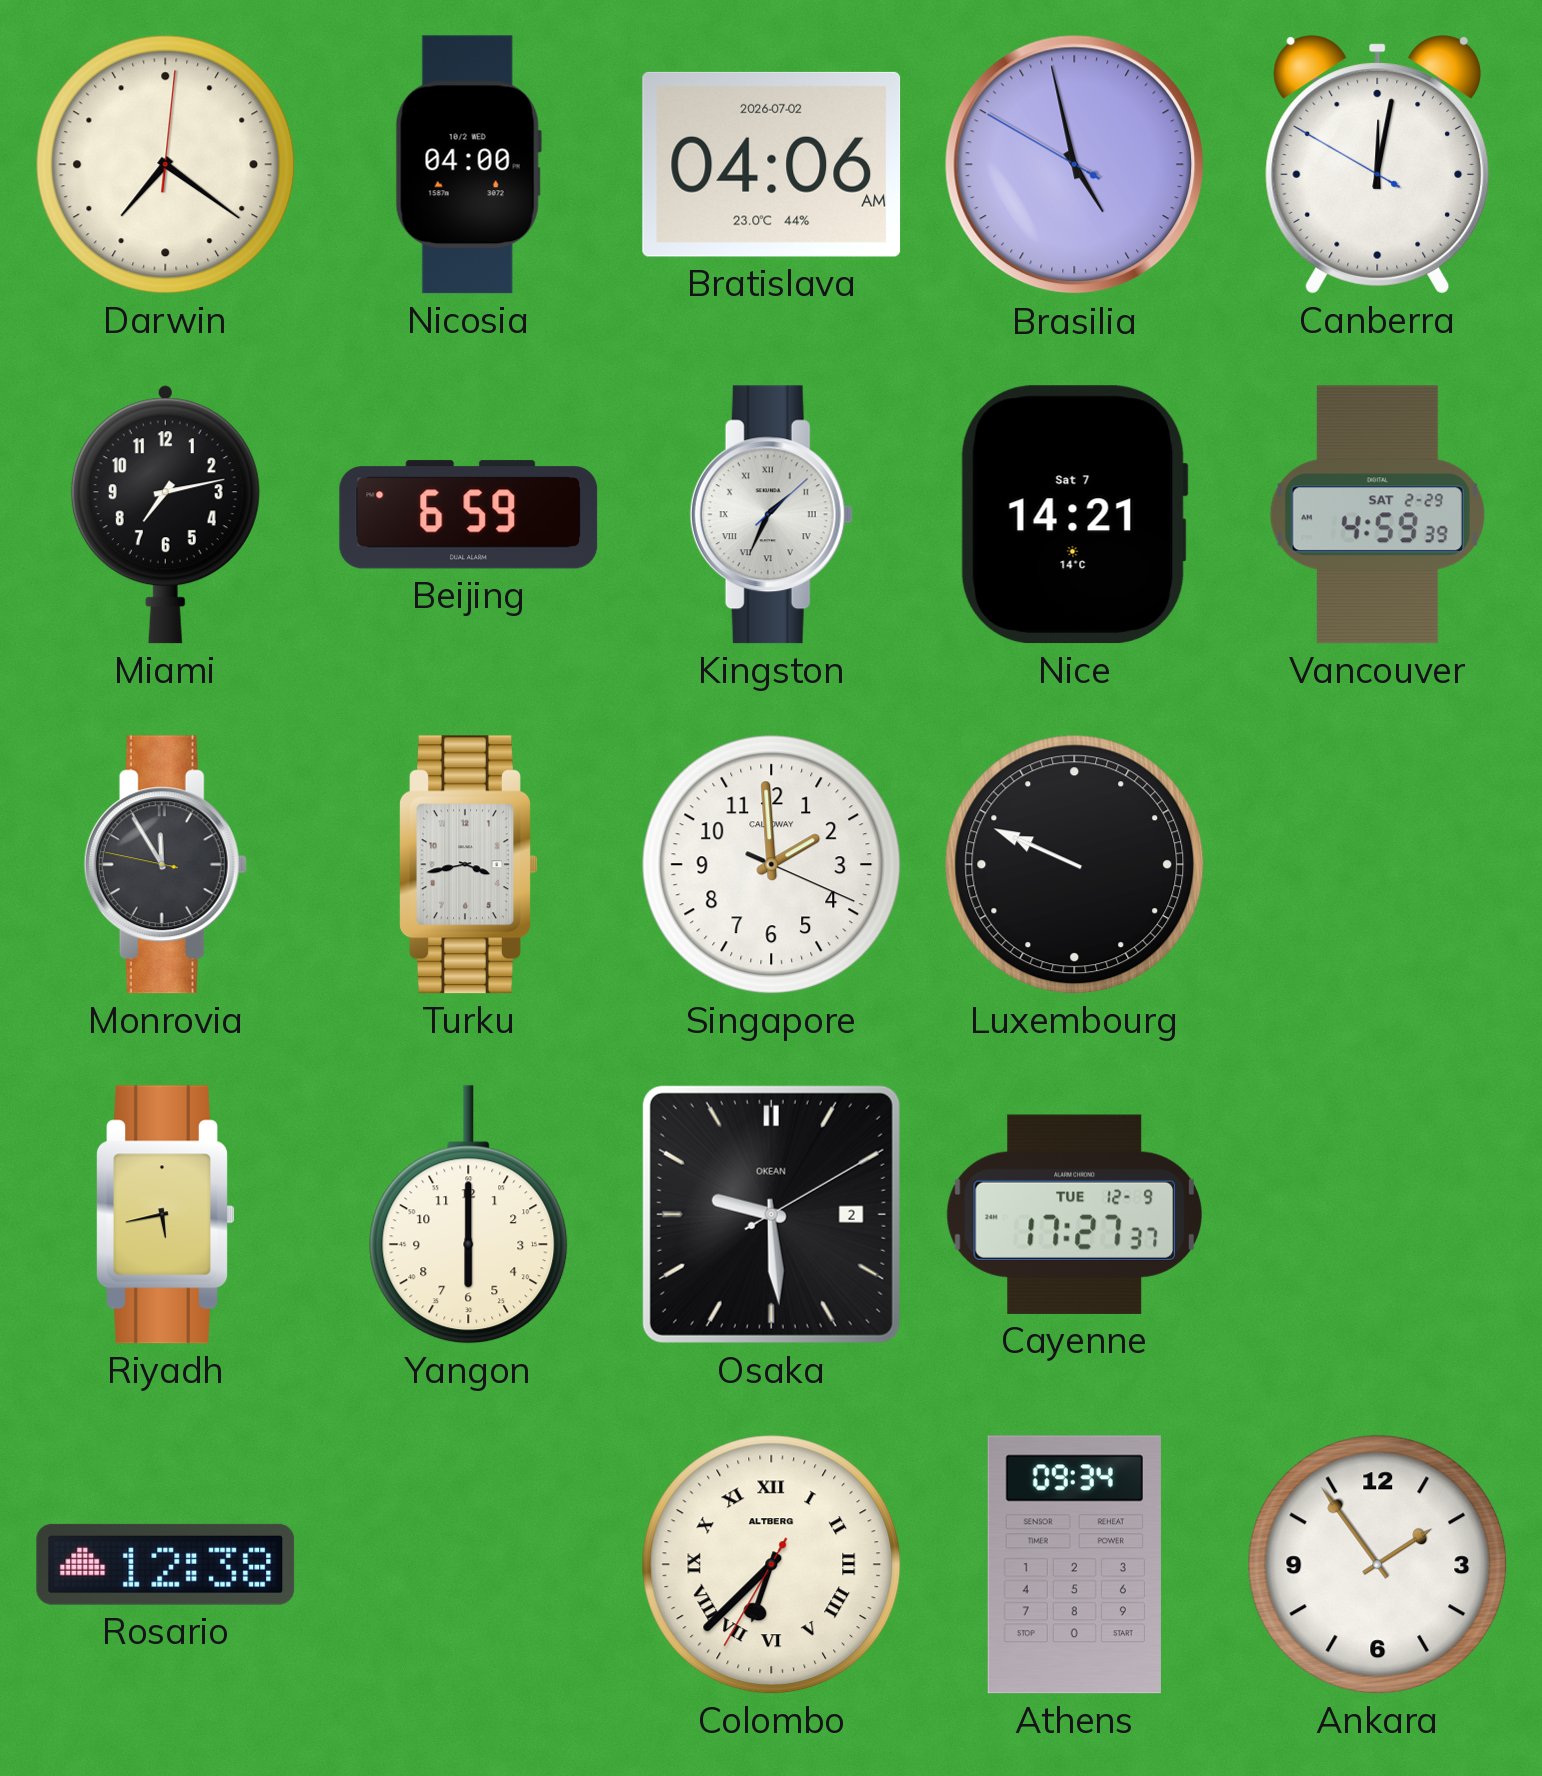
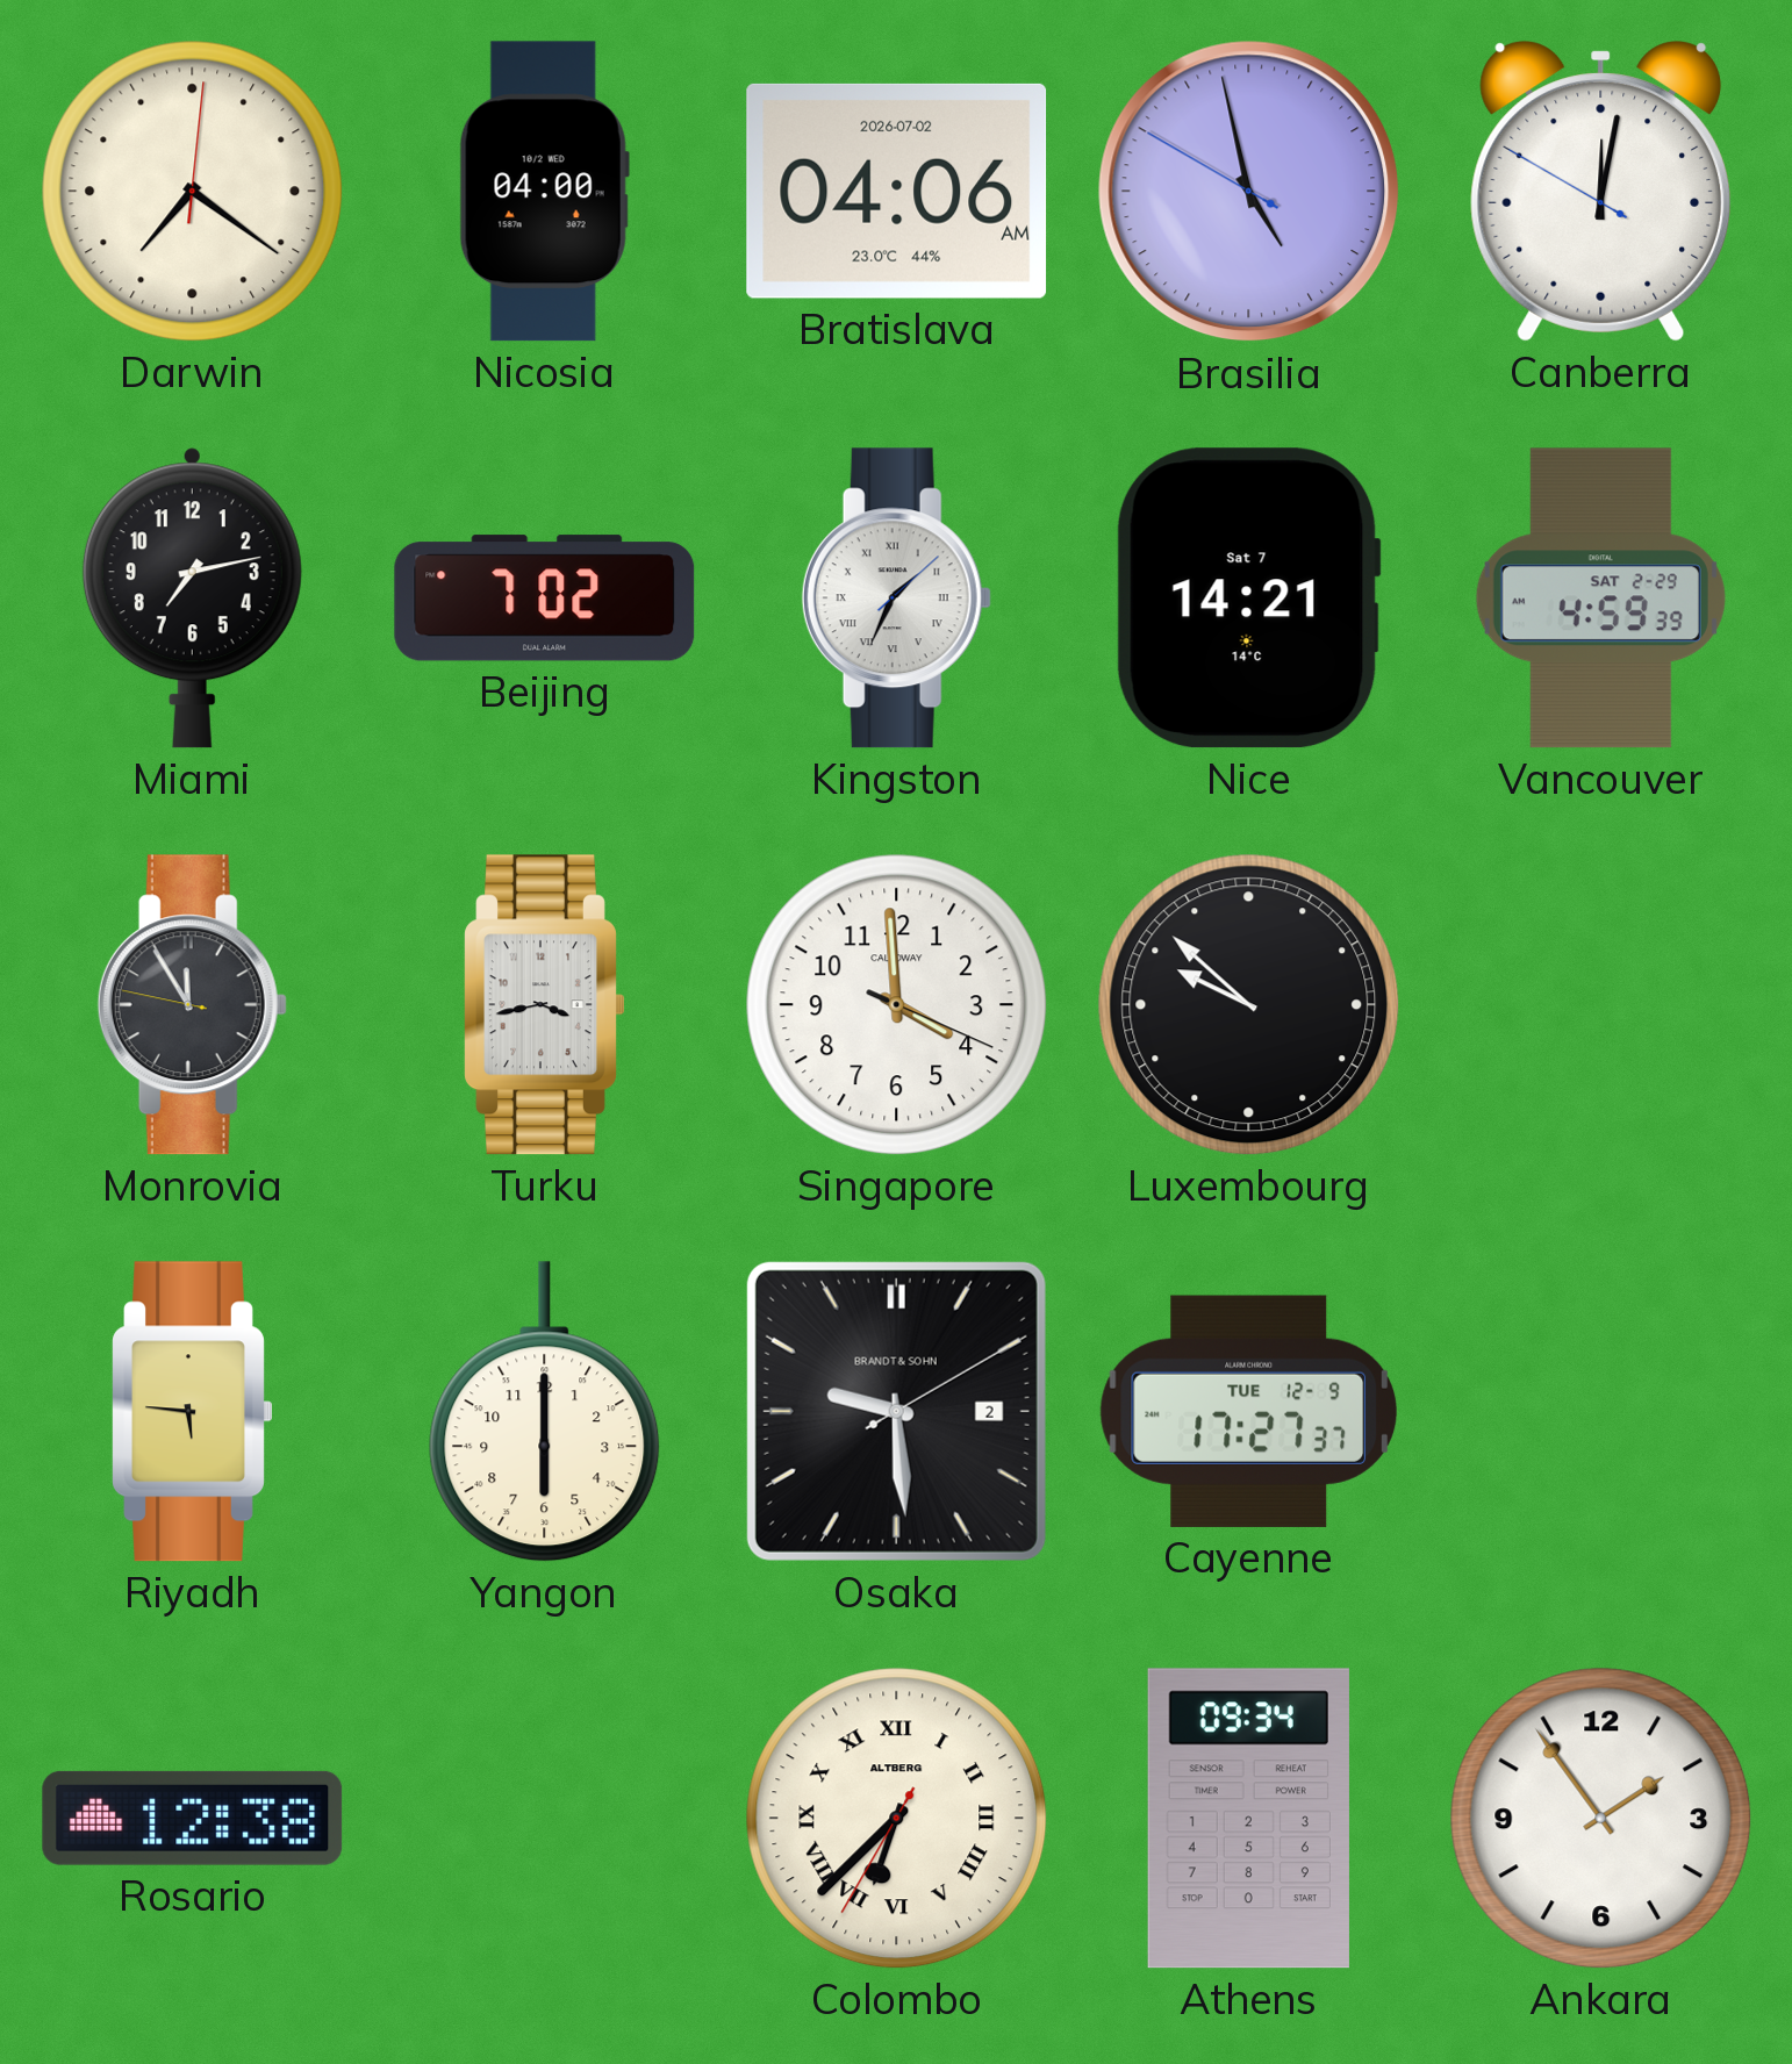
Beijing: 6:59 -> 7:02
Singapore: 1:59 -> 3:59
Luxembourg: 9:49 -> 9:52
Riyadh: 5:43 -> 5:46
Osaka brand: OKEAN -> BRANDT & SOHN
